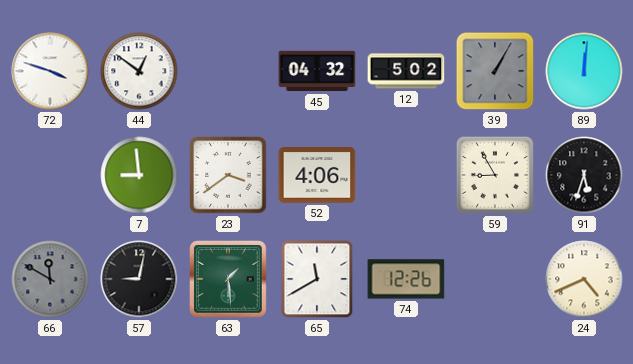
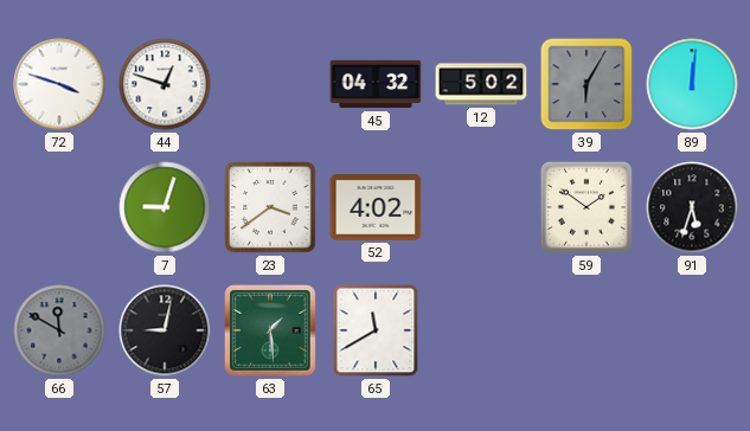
44: 12:51 -> 12:48
39: 1:05 -> 6:05
7: 8:59 -> 9:03
52: 4:06 -> 4:02
59: 8:55 -> 1:51
74: 12:26 -> none
24: 4:41 -> none
